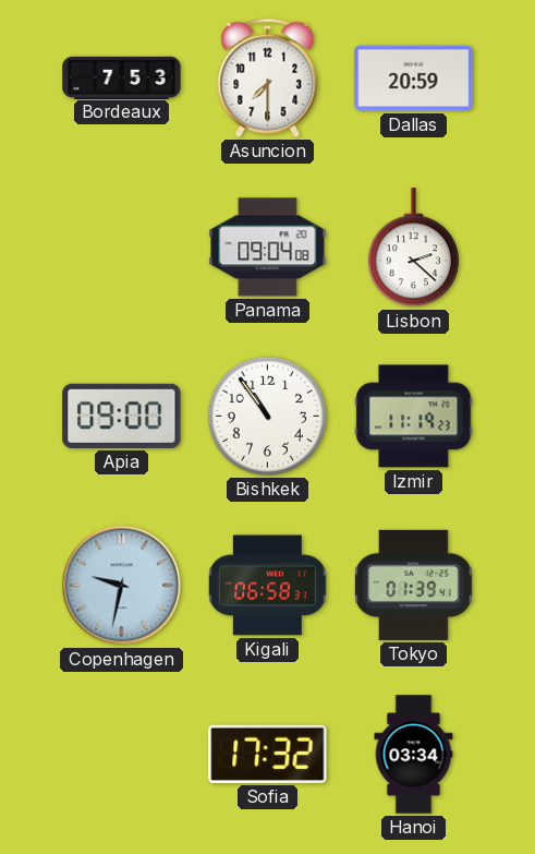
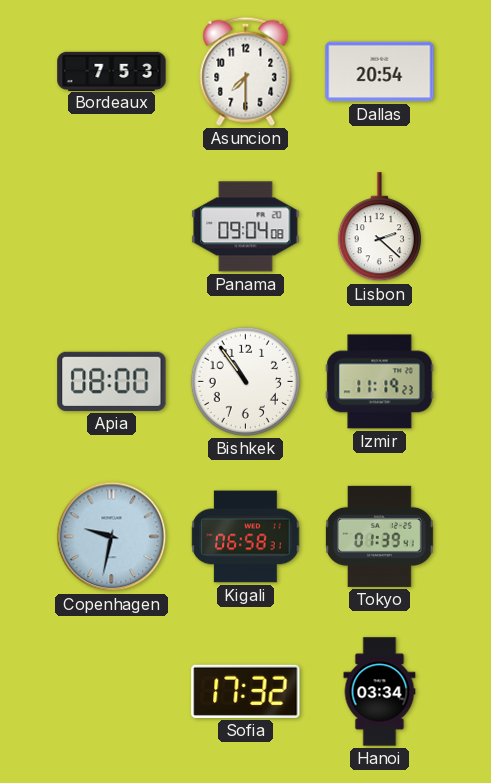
Dallas: 20:59 -> 20:54
Apia: 09:00 -> 08:00
